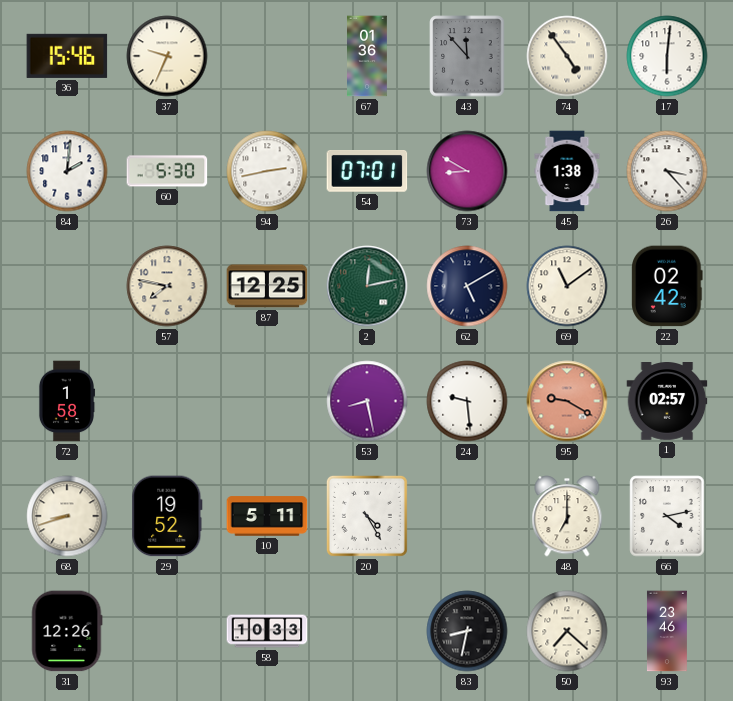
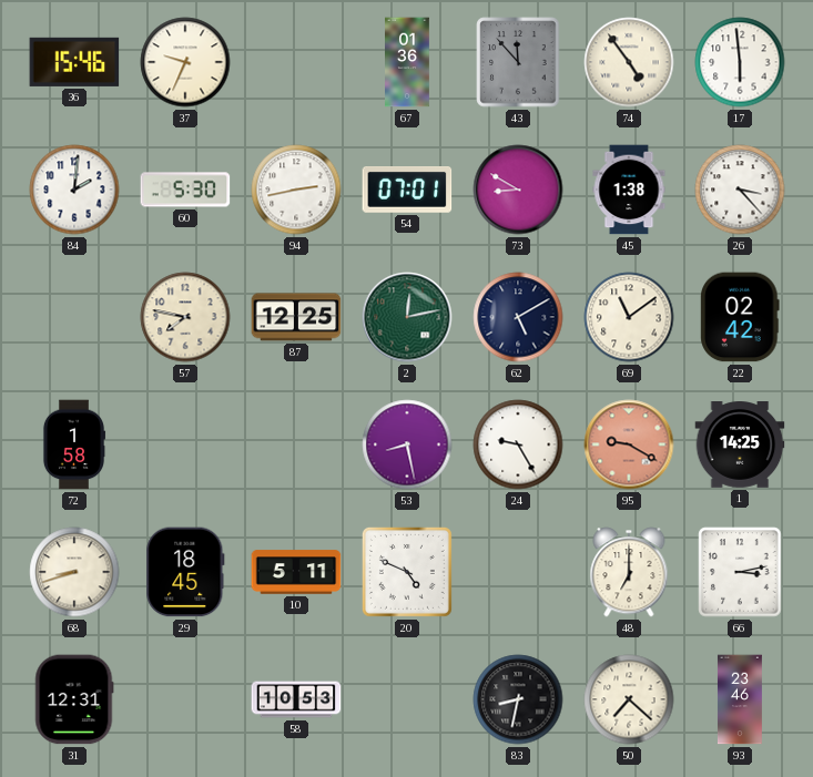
17: 6:01 -> 5:59
24: 9:29 -> 9:25
1: 02:57 -> 14:25
29: 19:52 -> 18:45
20: 4:25 -> 4:49
66: 4:13 -> 3:13
31: 12:26 -> 12:31
58: 10:33 -> 10:53
